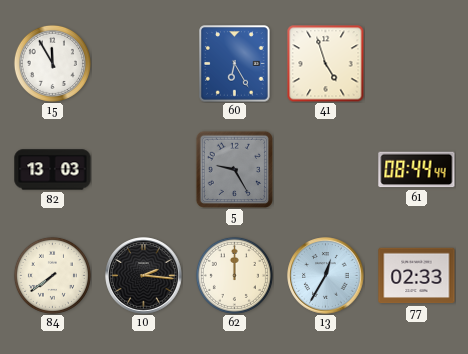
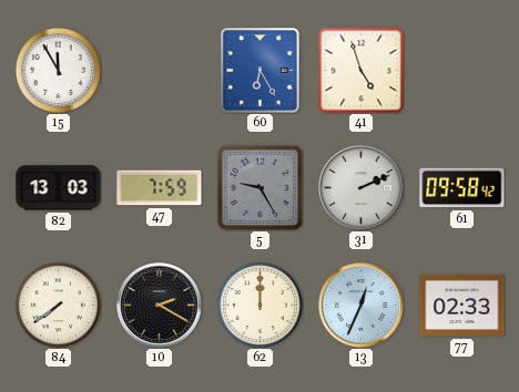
47: none -> 7:59
31: none -> 2:11
61: 08:44 -> 09:58
10: 2:16 -> 2:20
13: 12:35 -> 12:34
